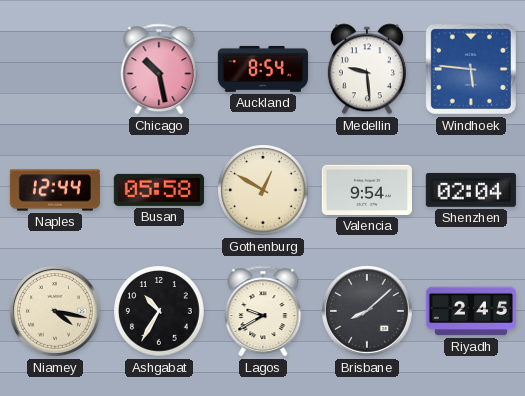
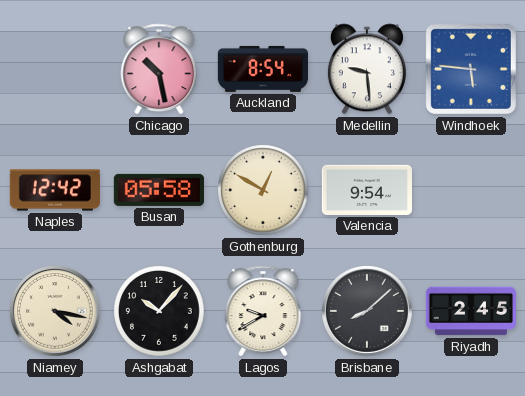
Naples: 12:44 -> 12:42
Shenzhen: 02:04 -> none
Ashgabat: 10:35 -> 10:07
